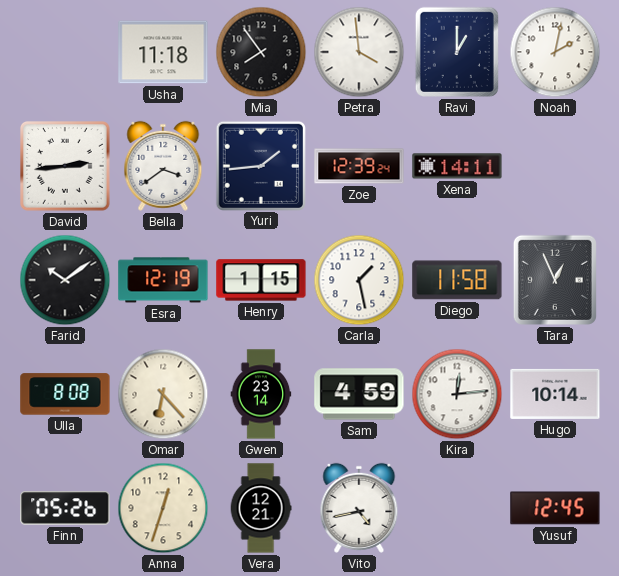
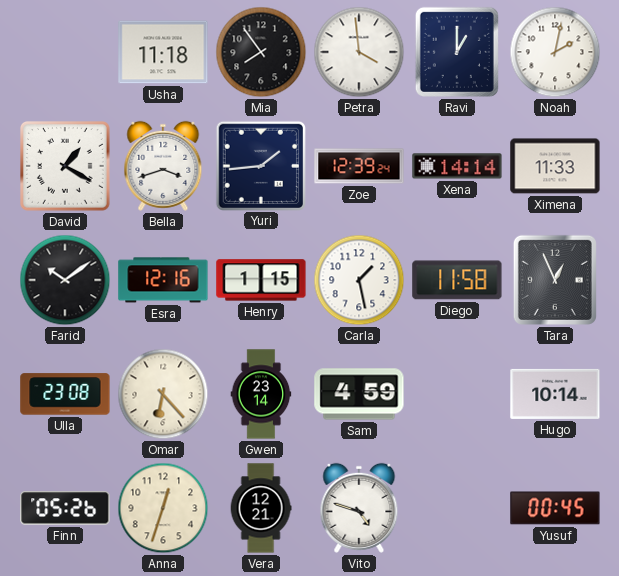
David: 2:44 -> 1:20
Bella: 3:39 -> 3:42
Xena: 14:11 -> 14:14
Ximena: none -> 11:33
Esra: 12:19 -> 12:16
Ulla: 8:08 -> 23:08
Kira: 12:14 -> none
Vito: 4:43 -> 4:48
Yusuf: 12:45 -> 00:45
